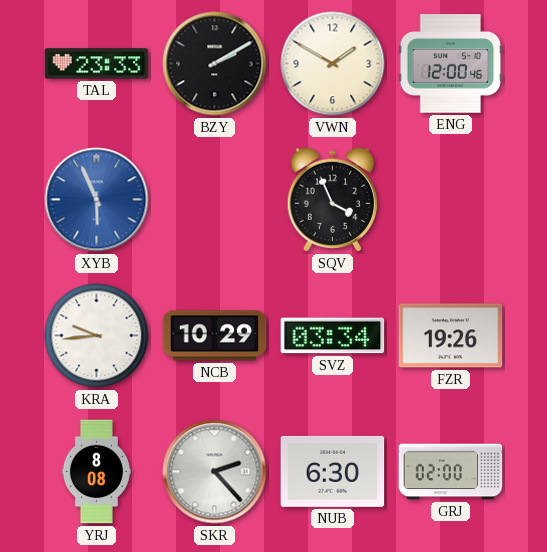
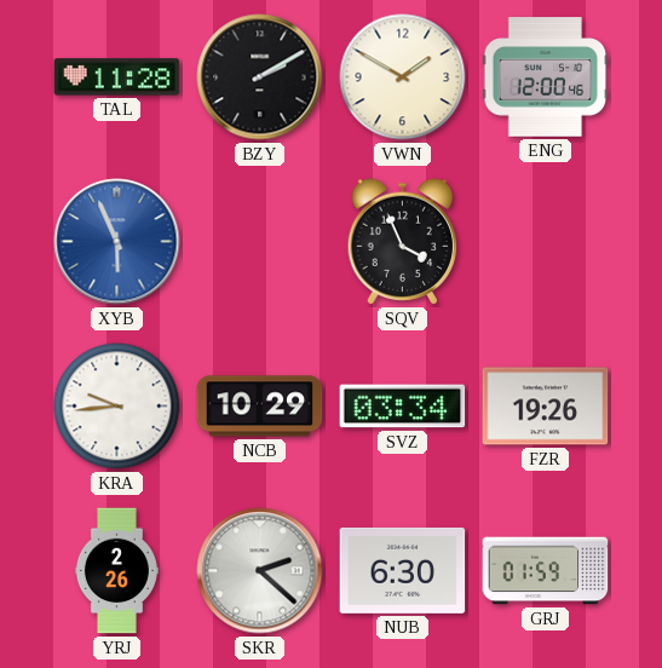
TAL: 23:33 -> 11:28
YRJ: 8:08 -> 2:26
SKR: 2:23 -> 2:22
GRJ: 02:00 -> 01:59
